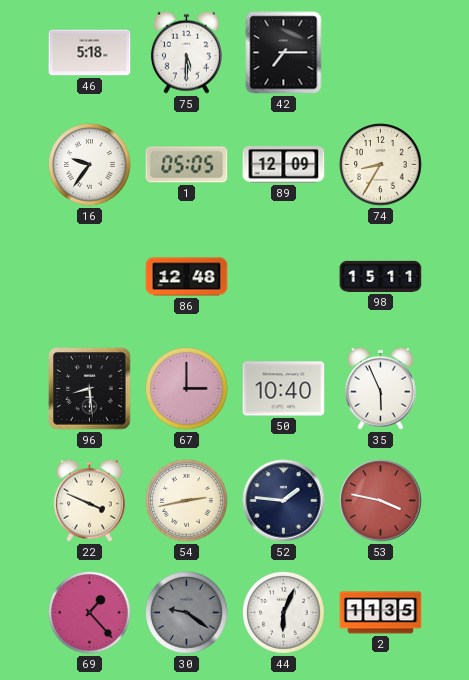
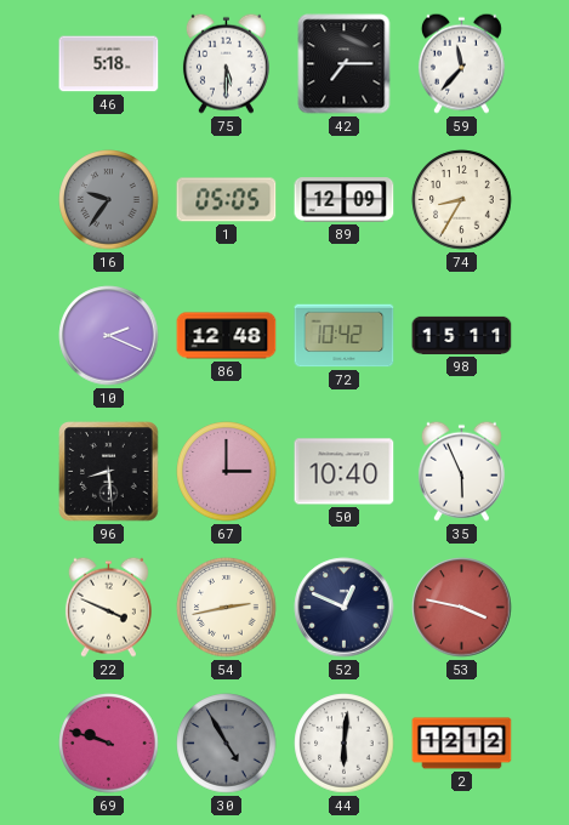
59: none -> 11:37
16 dial: white -> grey
10: none -> 2:19
72: none -> 10:42
52: 1:46 -> 12:49
69: 1:23 -> 9:48
30: 9:21 -> 4:55
44: 6:04 -> 6:01
2: 11:35 -> 12:12
